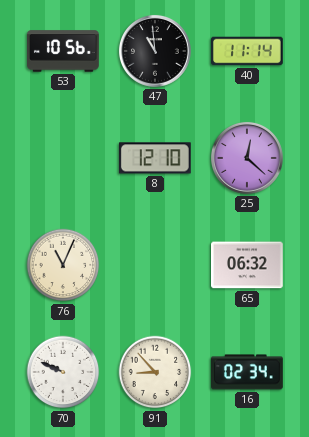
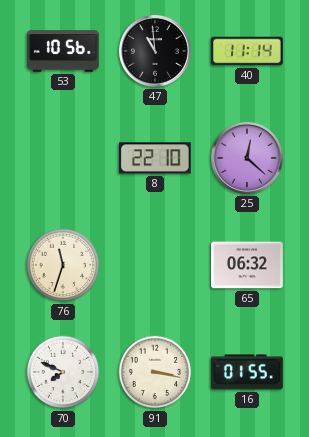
8: 12:10 -> 22:10
76: 11:04 -> 11:33
70: 9:49 -> 7:49
91: 8:53 -> 3:17
16: 02:34 -> 01:55
